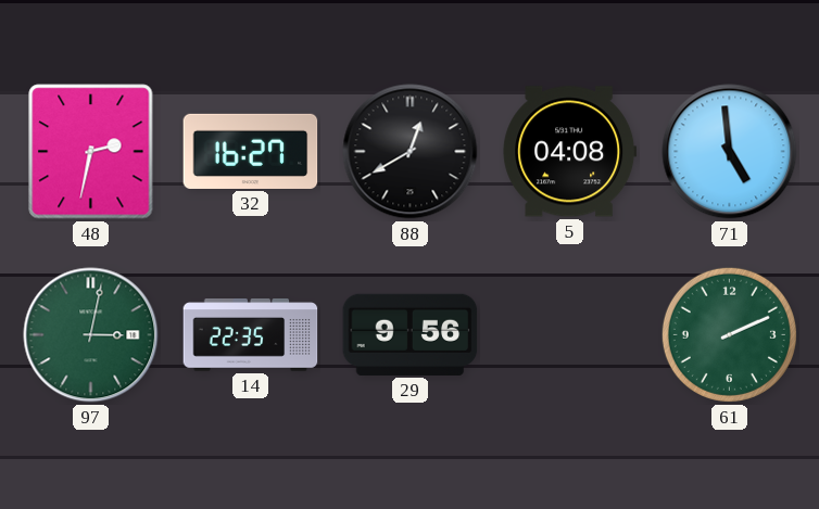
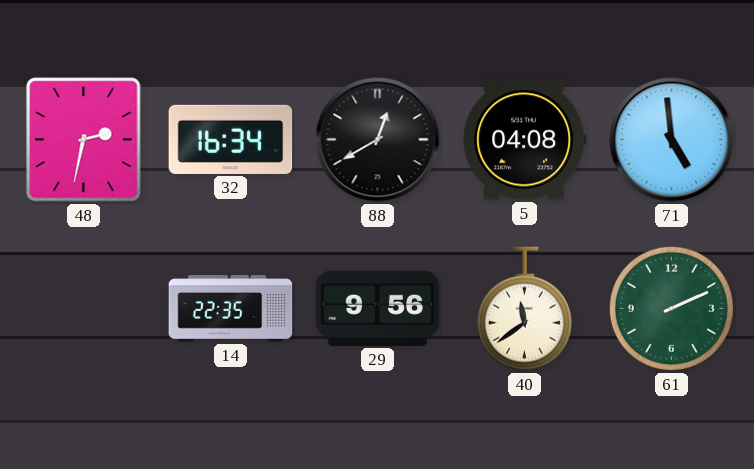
32: 16:27 -> 16:34
97: 3:02 -> none
40: none -> 11:39
